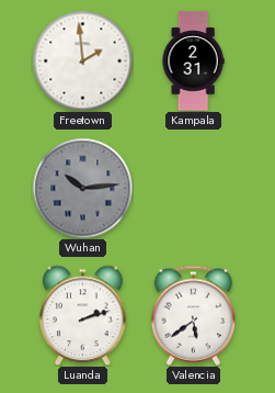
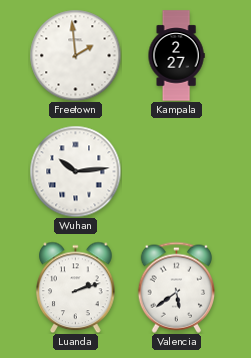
Kampala: 2:31 -> 2:27
Wuhan dial: grey -> white
